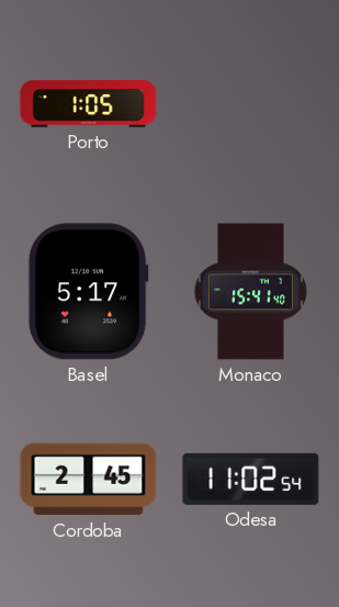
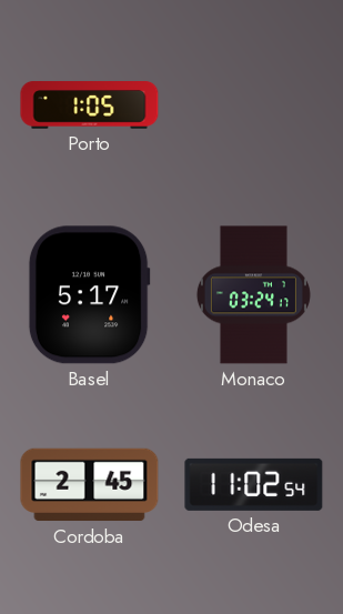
Monaco: 15:41 -> 03:24
